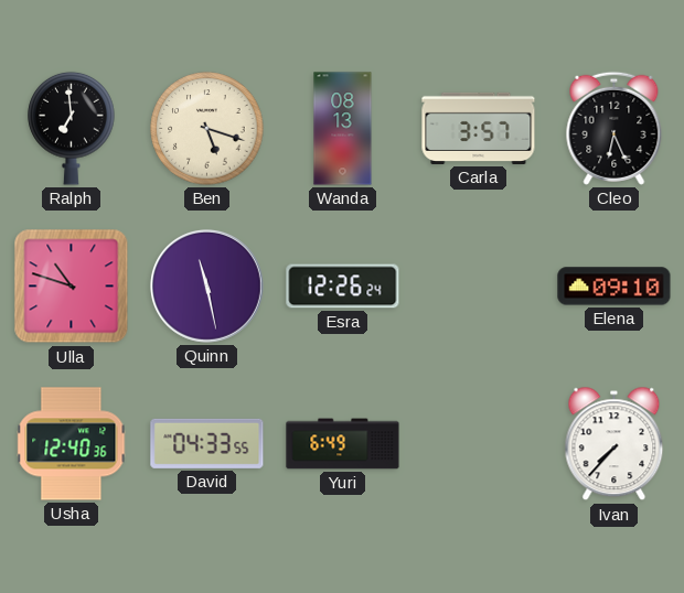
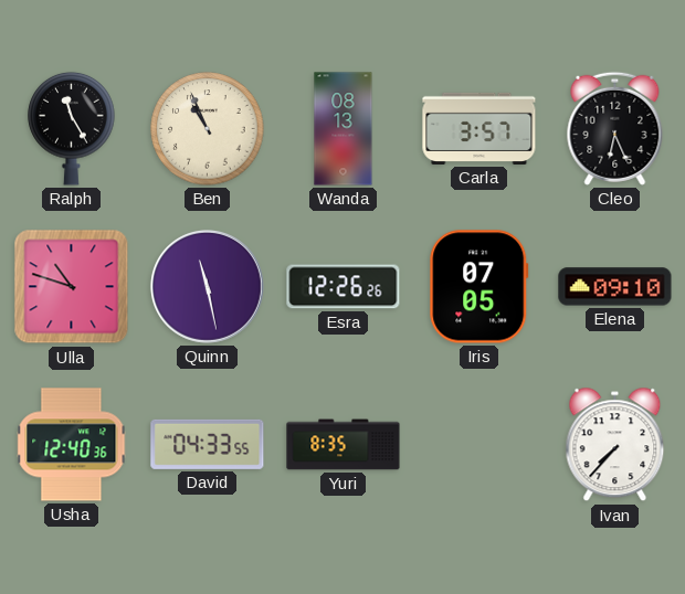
Ralph: 6:59 -> 11:25
Ben: 5:18 -> 10:56
Esra: 12:26:24 -> 12:26:26
Iris: none -> 07:05
Yuri: 6:49 -> 8:35
